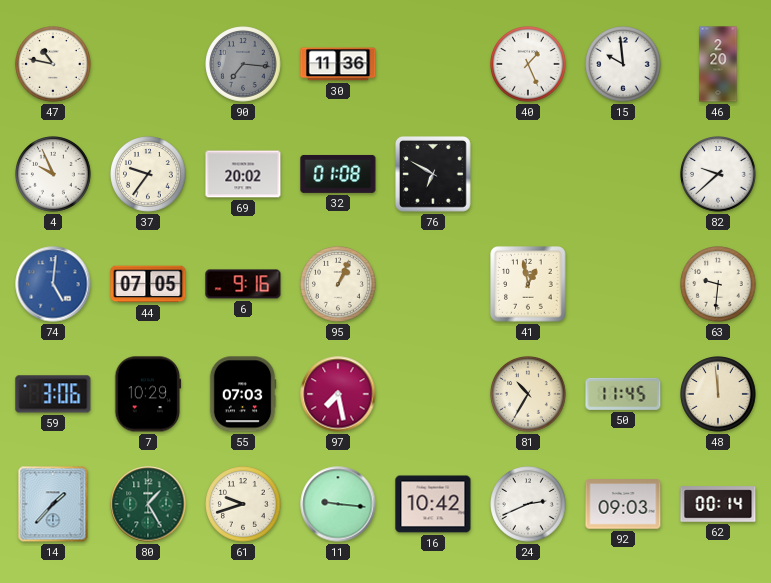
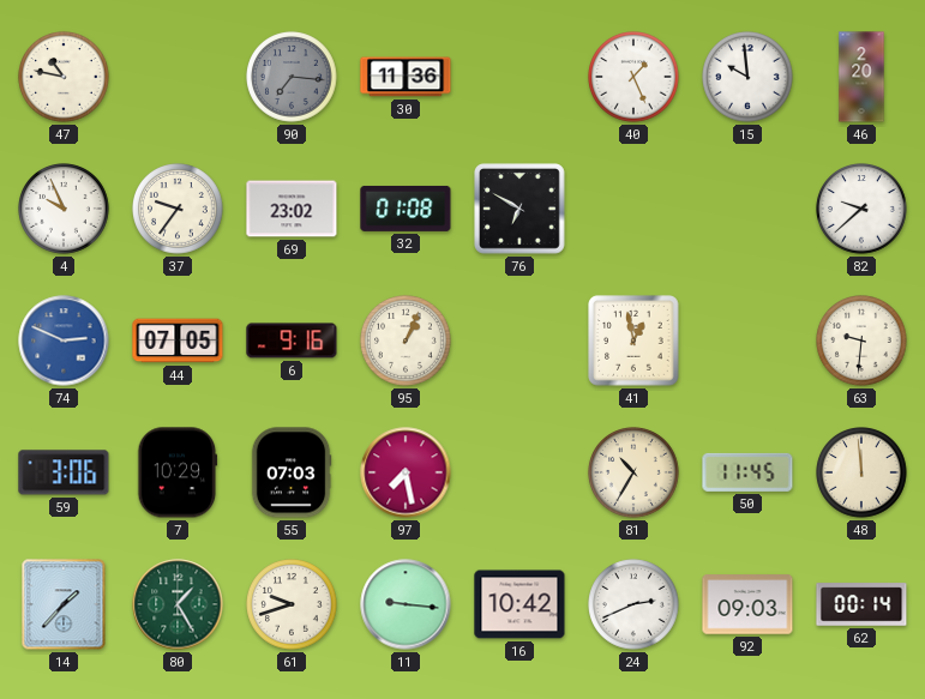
69: 20:02 -> 23:02
74: 5:01 -> 2:49
